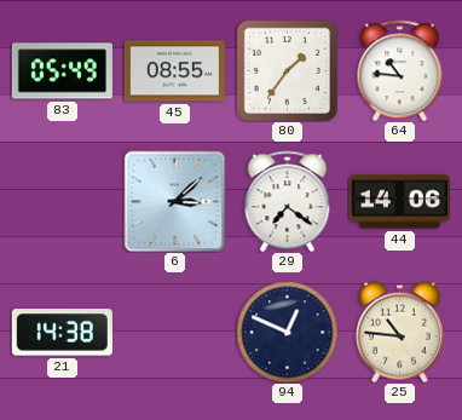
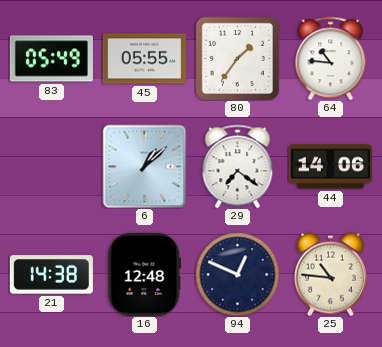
45: 08:55 -> 05:55
6: 3:08 -> 1:08
16: none -> 12:48
